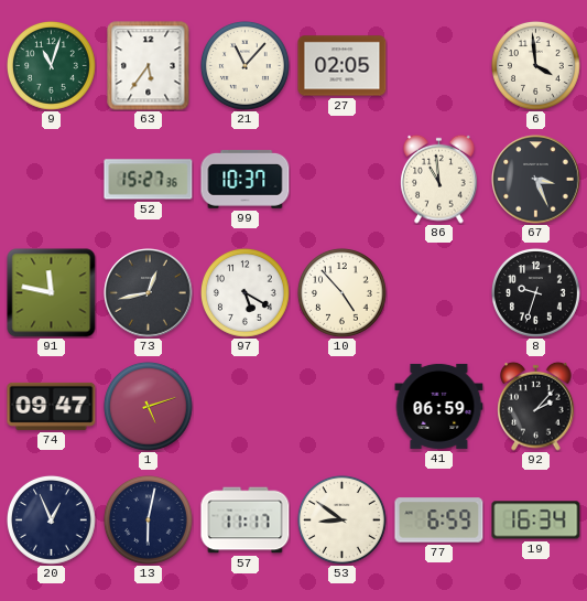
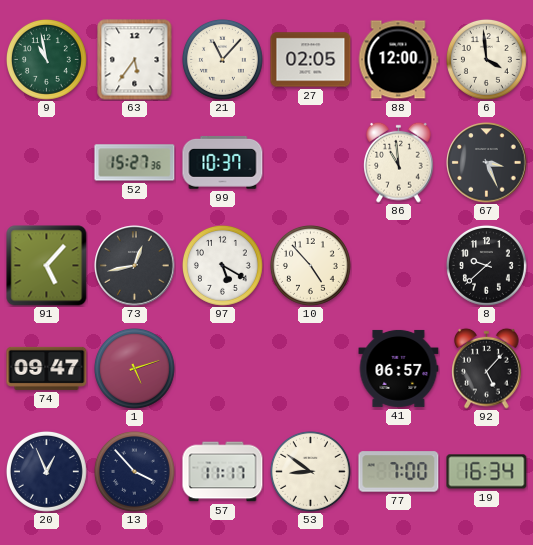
9: 11:03 -> 10:58
88: none -> 12:00
91: 11:47 -> 5:07
8: 9:33 -> 9:38
41: 06:59 -> 06:57
92: 2:07 -> 5:07
13: 6:02 -> 3:53
77: 6:59 -> 7:00
